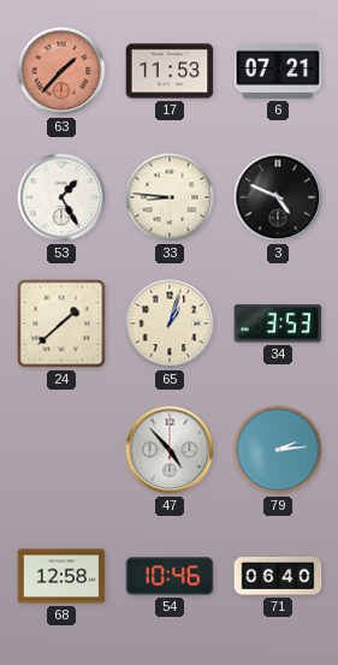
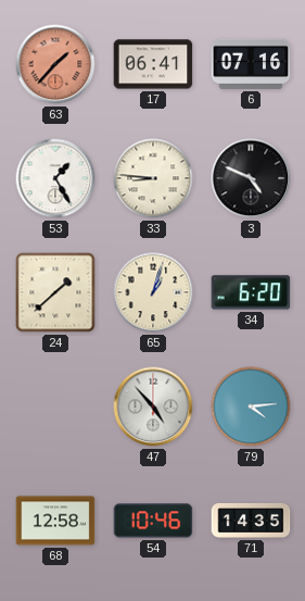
17: 11:53 -> 06:41
6: 07:21 -> 07:16
34: 3:53 -> 6:20
79: 2:14 -> 4:14
71: 06:40 -> 14:35
